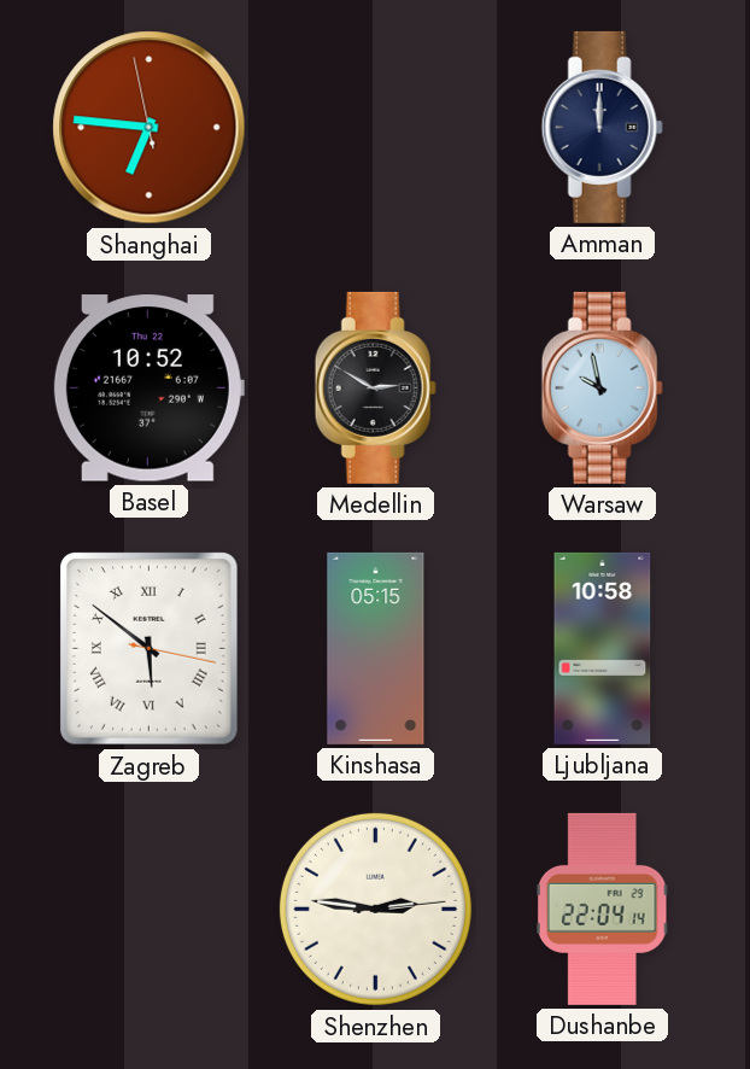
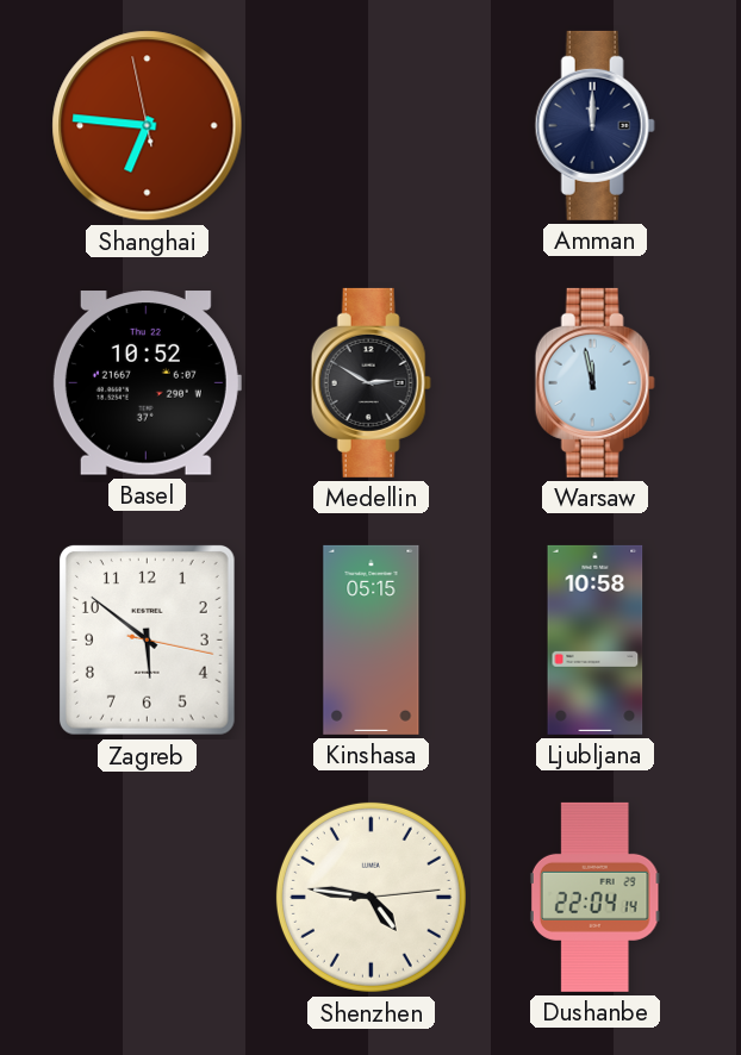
Warsaw: 9:58 -> 11:58
Zagreb numerals: Roman -> Arabic
Shenzhen: 2:46 -> 4:46
